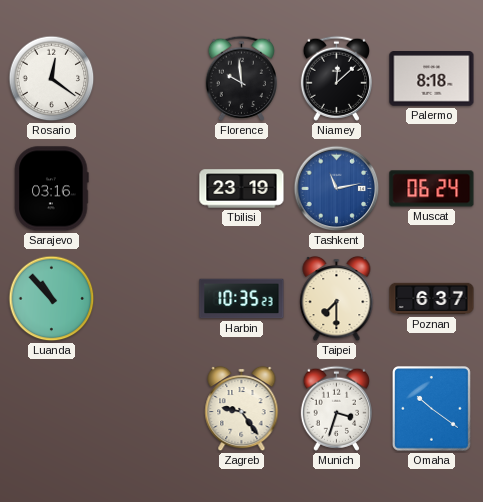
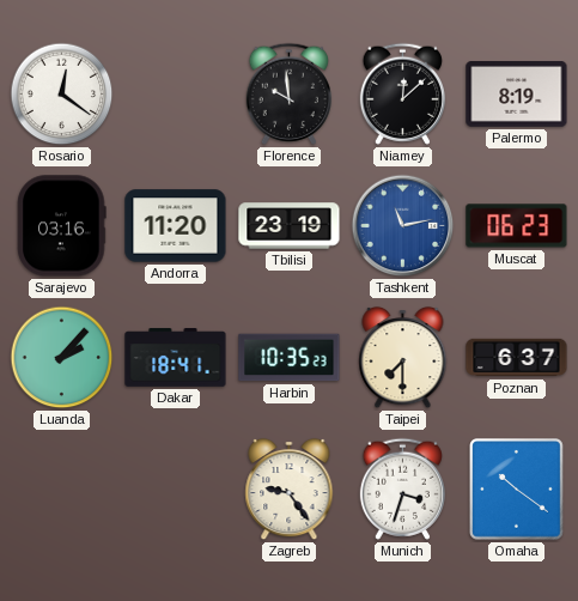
Palermo: 8:18 -> 8:19
Andorra: none -> 11:20
Muscat: 06:24 -> 06:23
Luanda: 10:53 -> 2:07
Dakar: none -> 18:41
